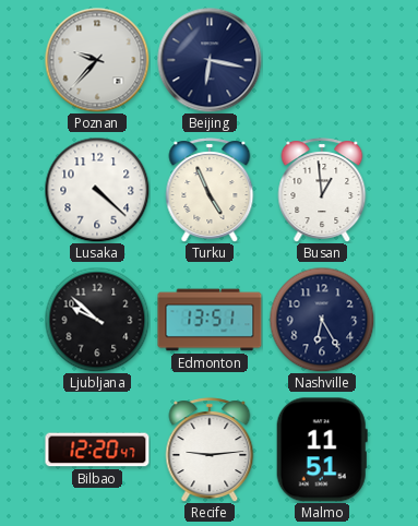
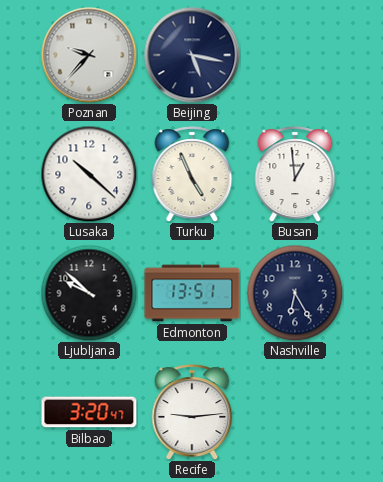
Beijing: 6:17 -> 5:17
Lusaka: 4:22 -> 10:22
Bilbao: 12:20 -> 3:20
Malmo: 11:51 -> none
